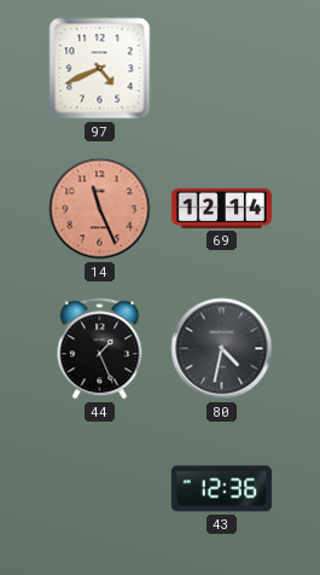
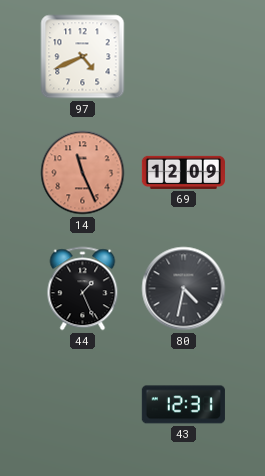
69: 12:14 -> 12:09
43: 12:36 -> 12:31
